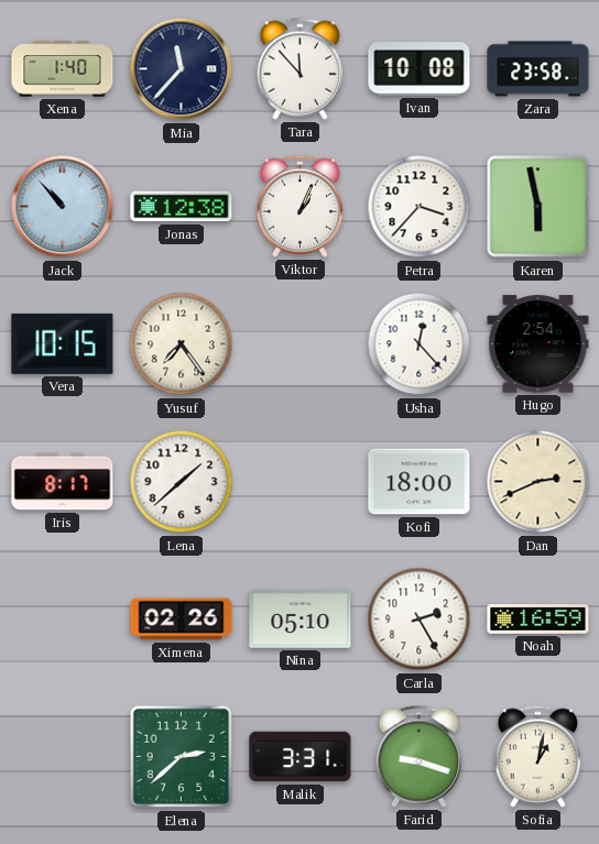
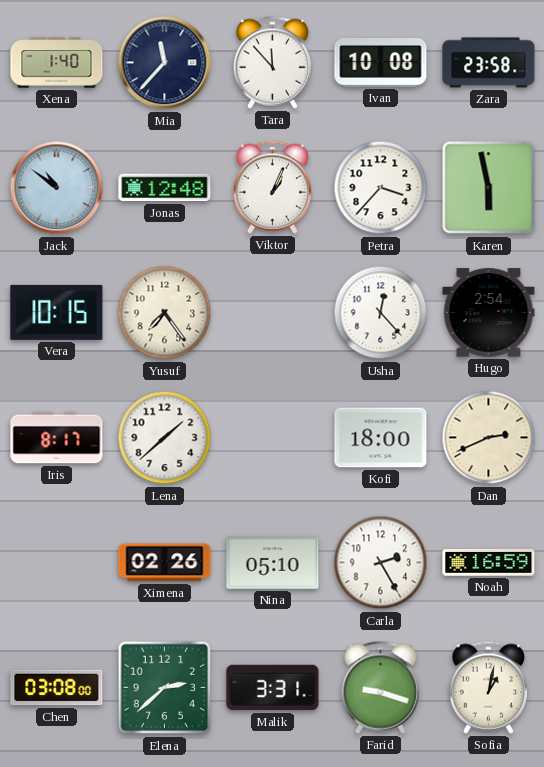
Jack: 10:53 -> 10:51
Jonas: 12:38 -> 12:48
Chen: none -> 03:08
